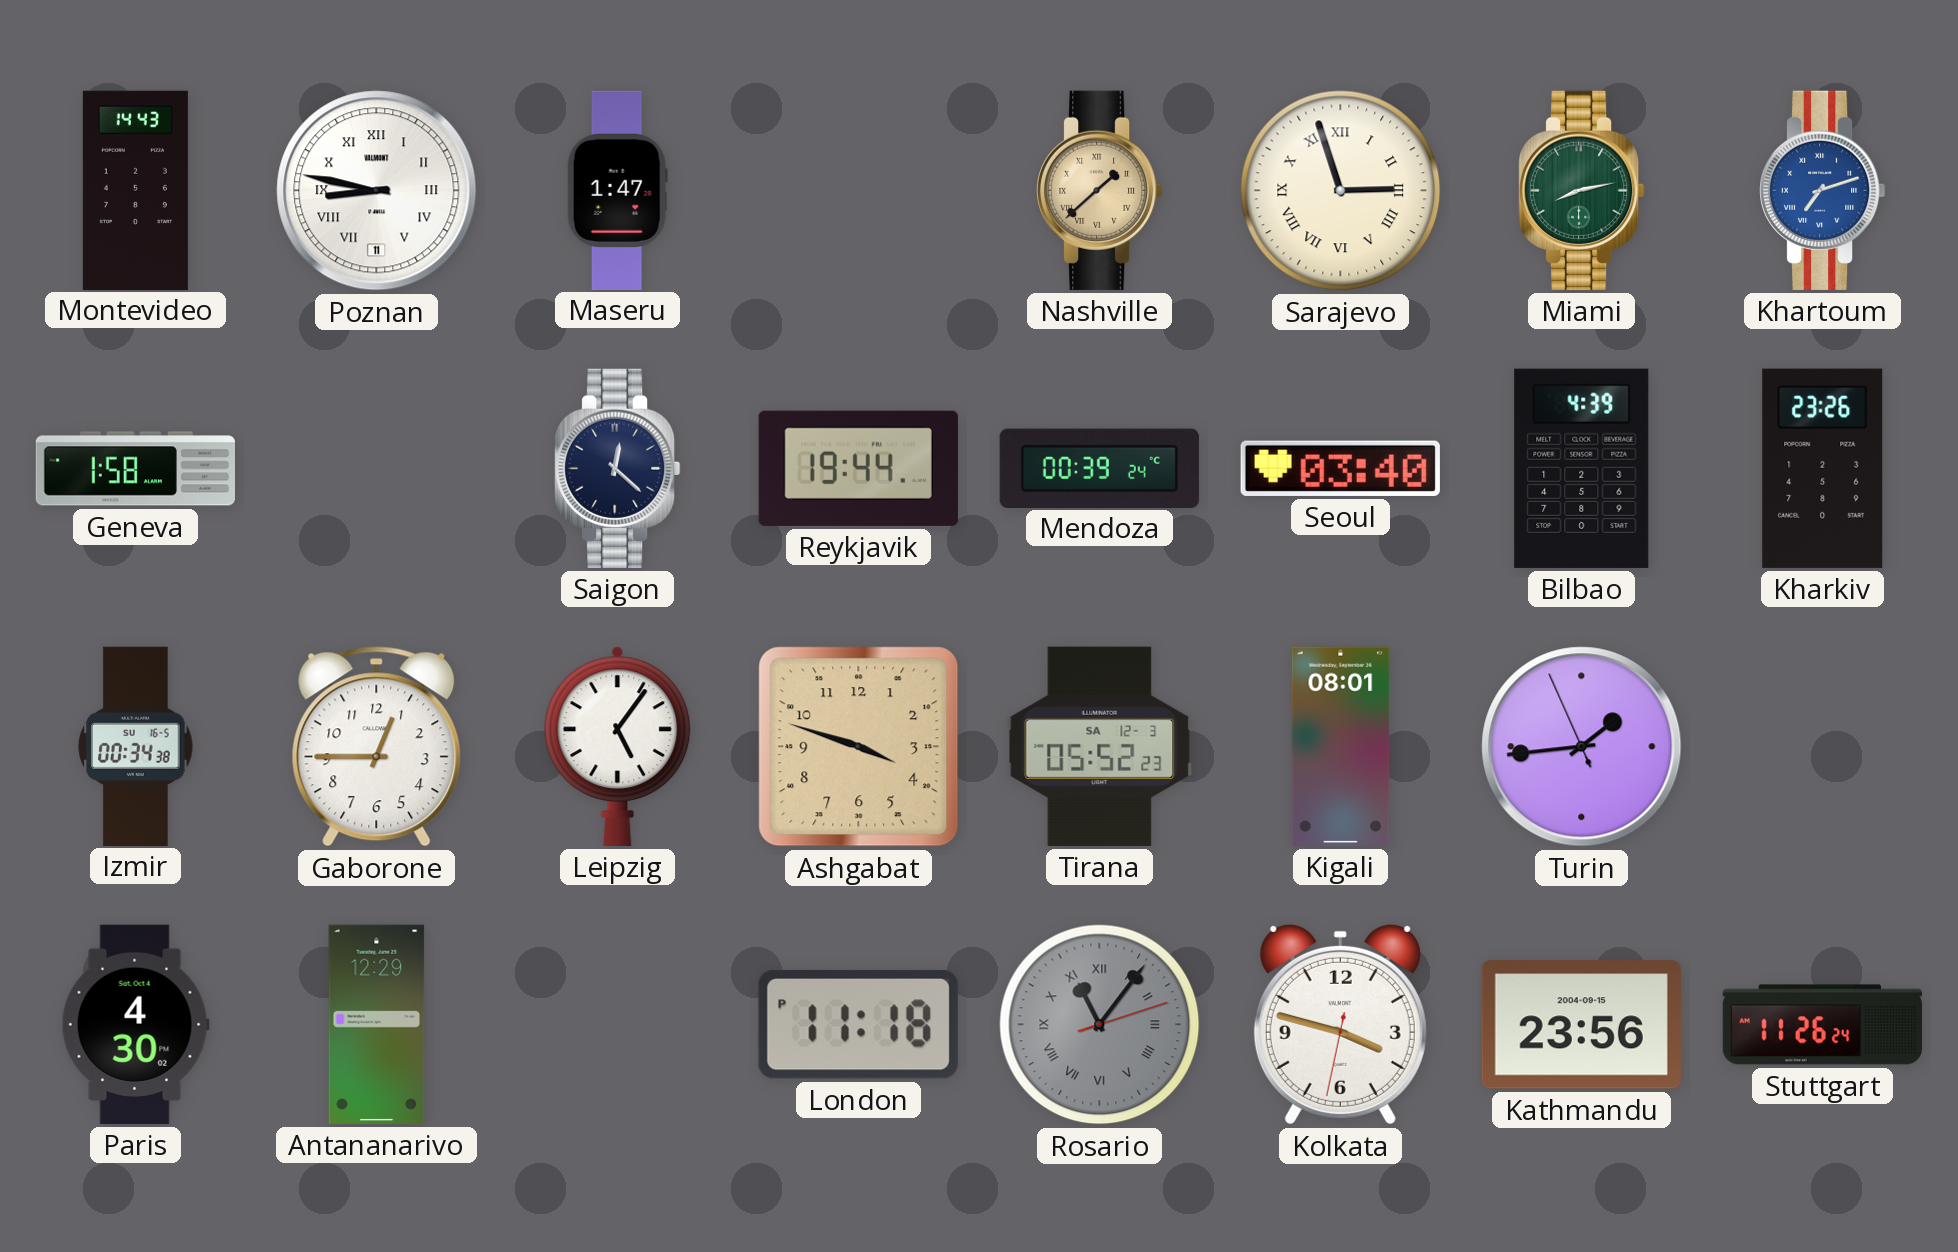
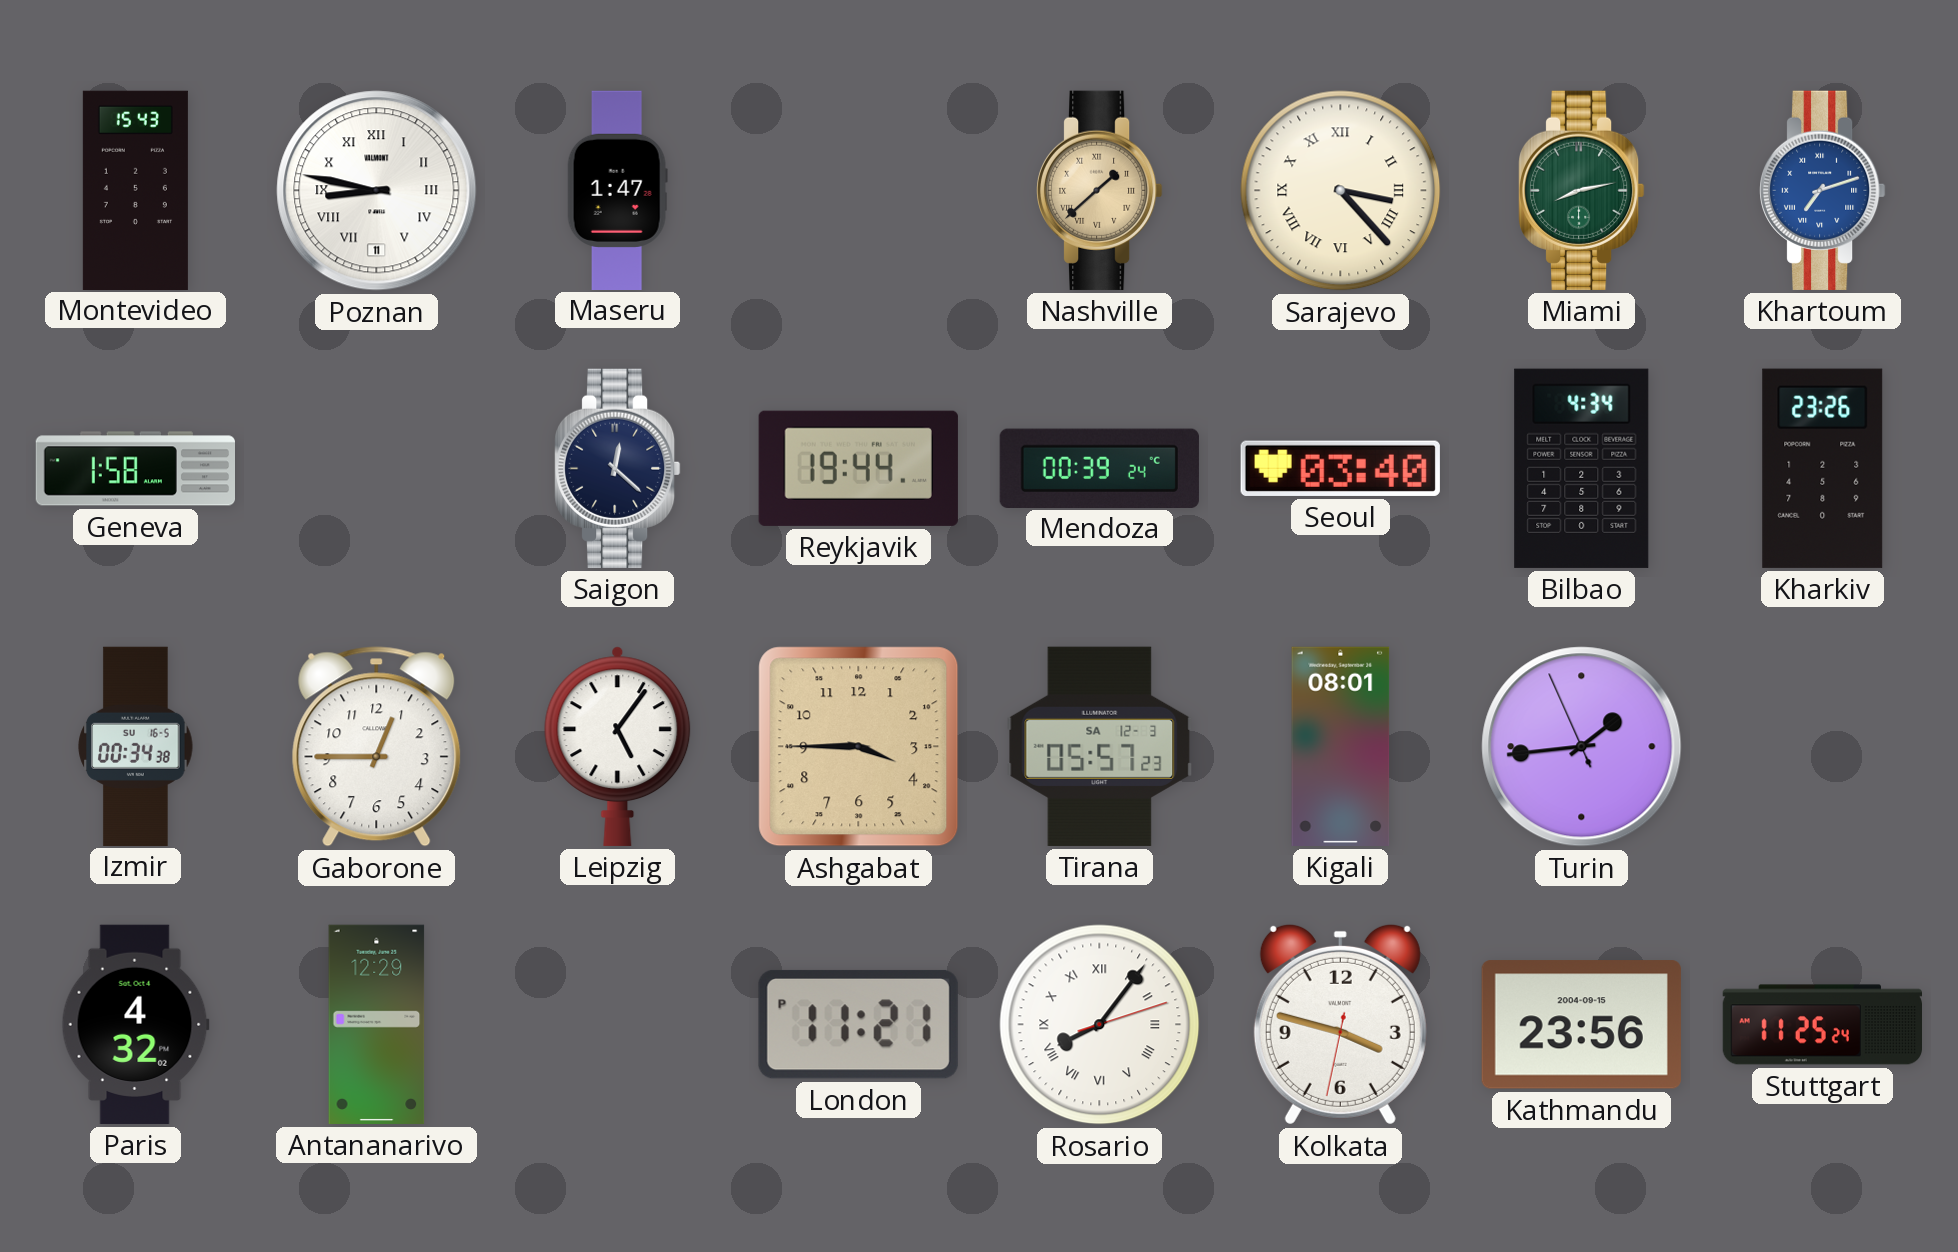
Montevideo: 14:43 -> 15:43
Sarajevo: 2:57 -> 3:23
Bilbao: 4:39 -> 4:34
Ashgabat: 3:48 -> 3:45
Tirana: 05:52 -> 05:57
Paris: 4:30 -> 4:32
London: 11:18 -> 11:21
Rosario: 11:06 -> 8:06
Rosario dial: grey -> white
Stuttgart: 11:26 -> 11:25
